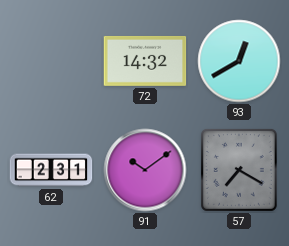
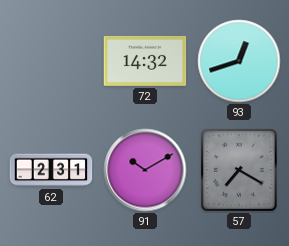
93: 12:40 -> 12:42
91: 10:09 -> 10:10
